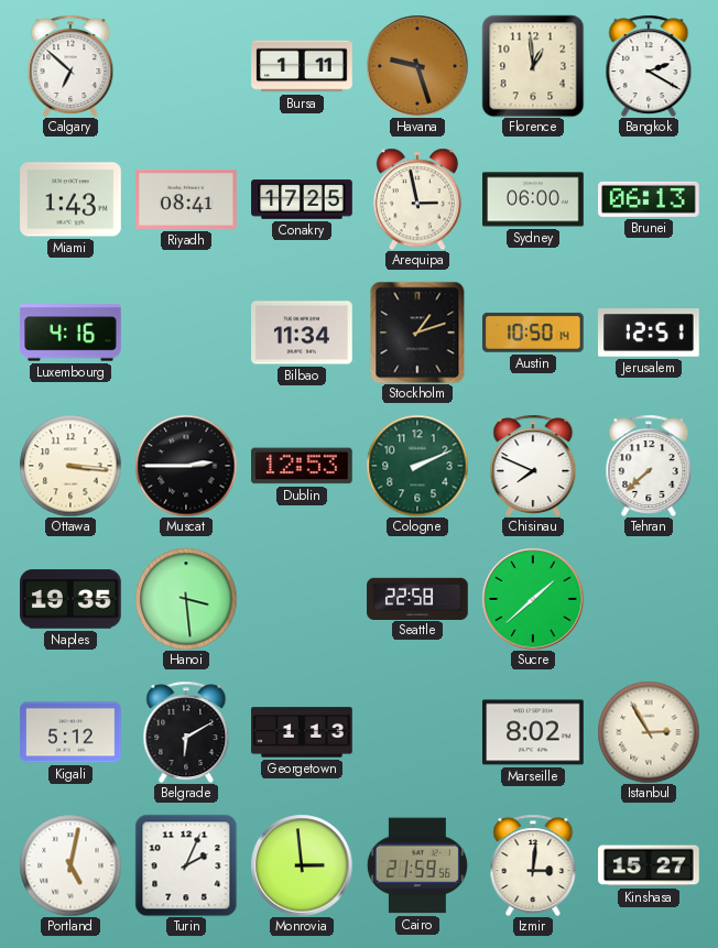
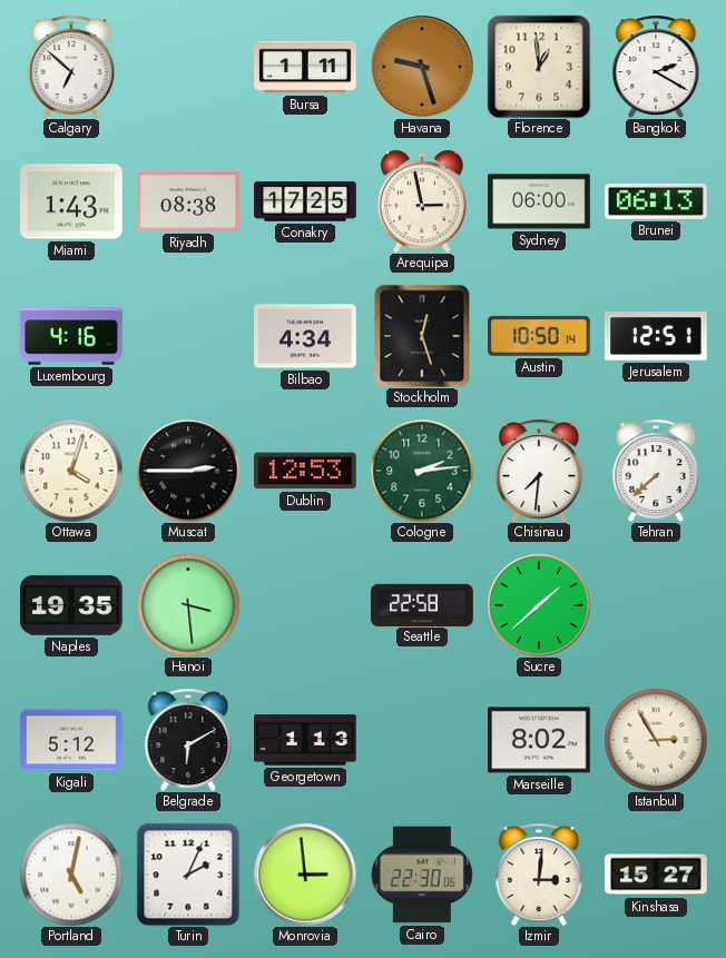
Riyadh: 08:41 -> 08:38
Bilbao: 11:34 -> 4:34
Stockholm: 1:12 -> 12:27
Ottawa: 3:16 -> 4:03
Cologne: 2:11 -> 2:14
Chisinau: 7:49 -> 7:31
Cairo: 21:59 -> 22:30
